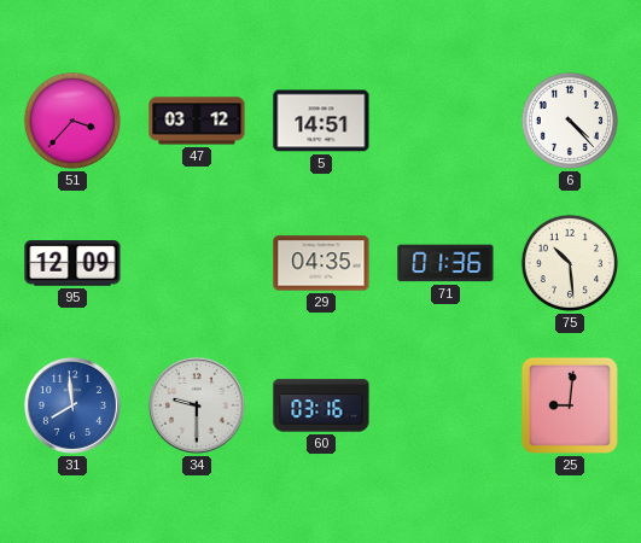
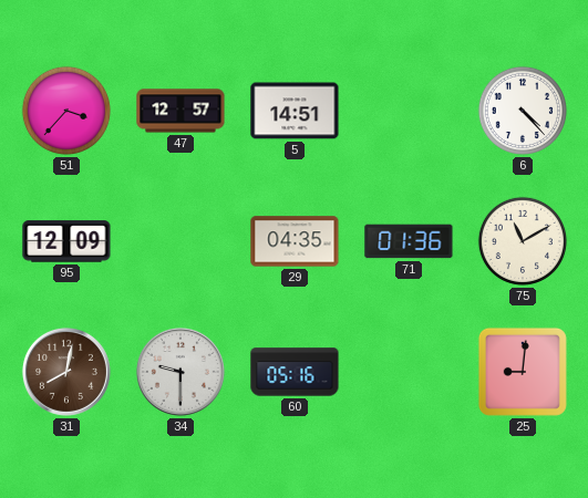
47: 03:12 -> 12:57
75: 10:29 -> 11:10
31: 7:59 -> 8:02
31 dial: blue -> brown
60: 03:16 -> 05:16
